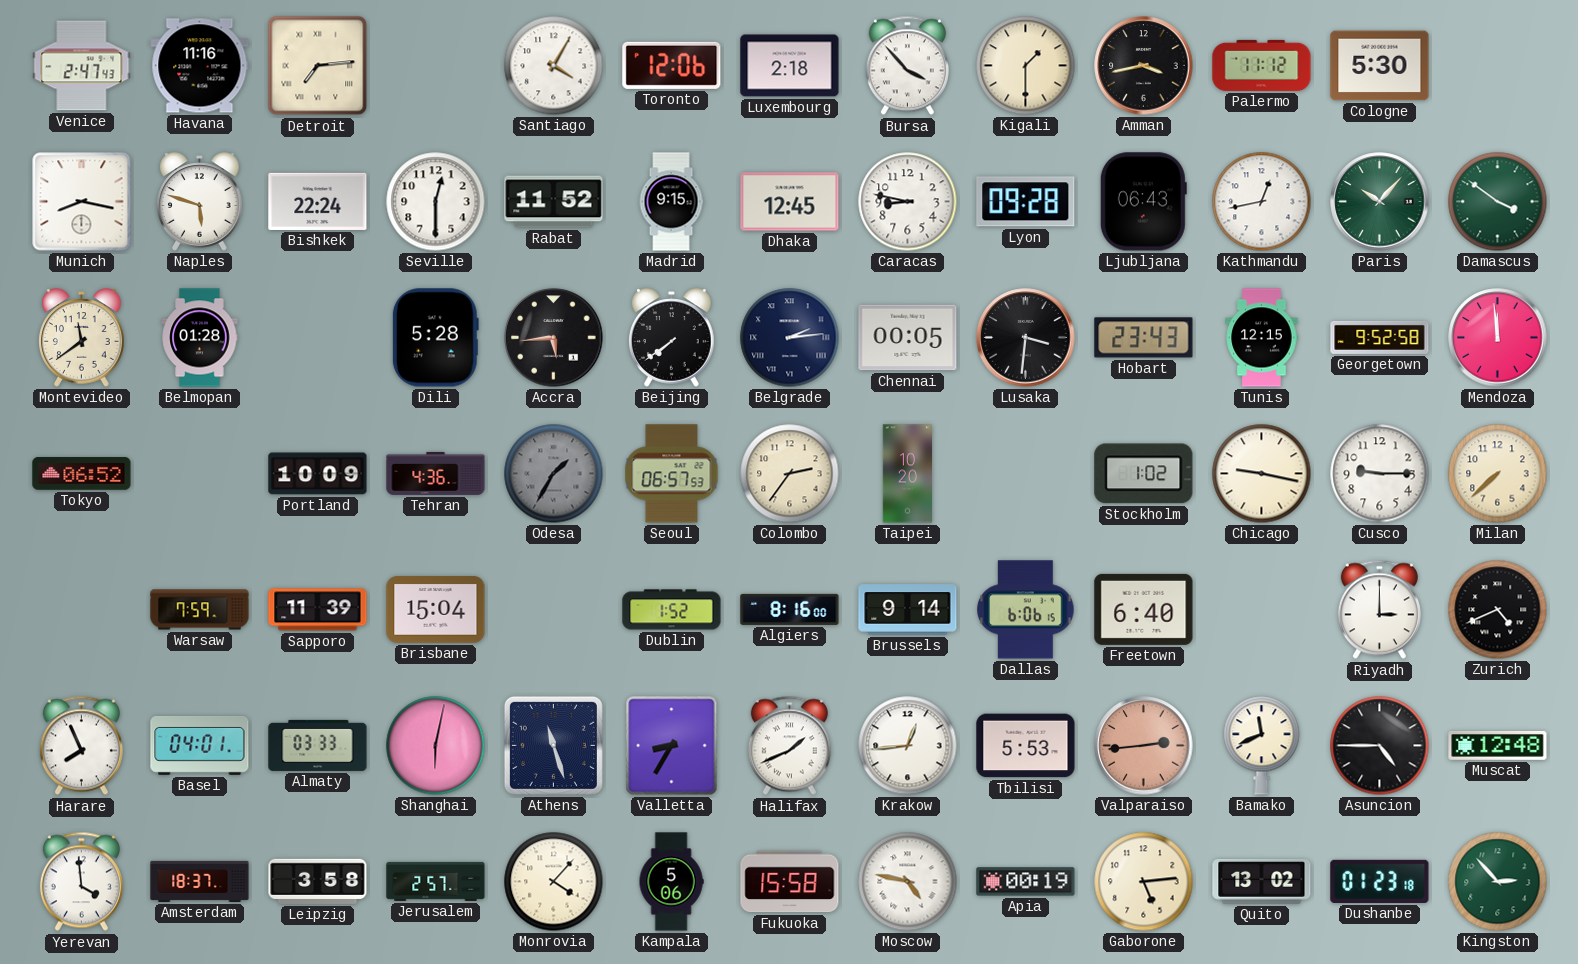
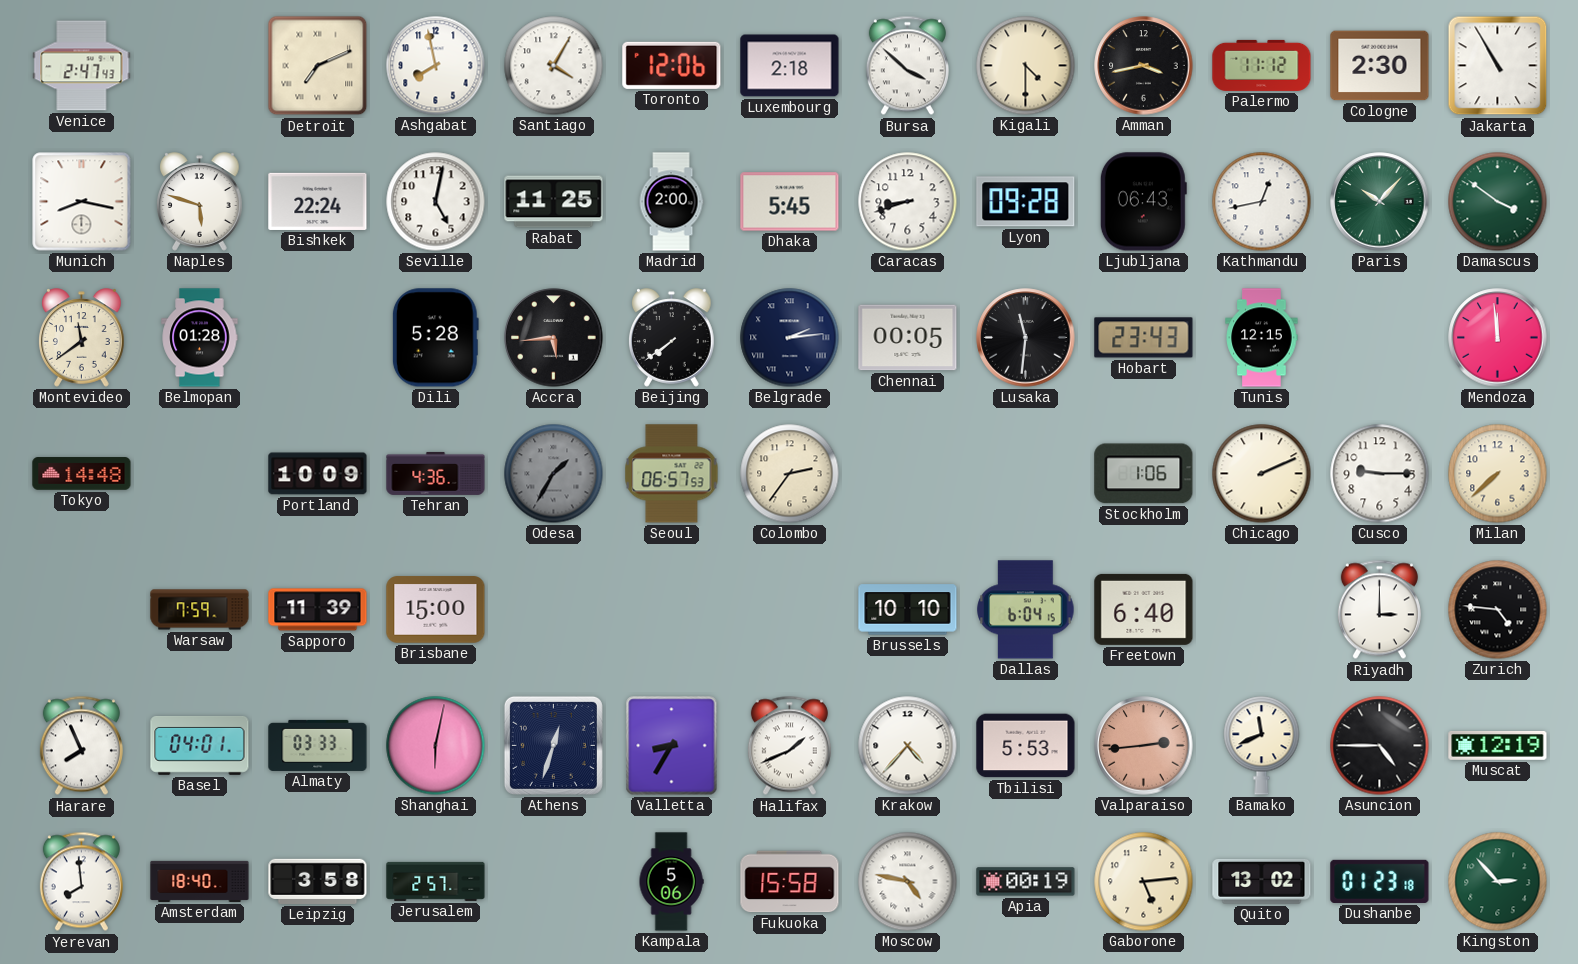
Havana: 11:16 -> none
Detroit: 7:14 -> 7:11
Ashgabat: none -> 7:58
Bursa: 3:53 -> 3:52
Kigali: 1:30 -> 4:30
Cologne: 5:30 -> 2:30
Jakarta: none -> 10:55
Seville: 12:30 -> 5:02
Rabat: 11:52 -> 11:25
Madrid: 9:15 -> 2:00
Dhaka: 12:45 -> 5:45
Caracas: 8:47 -> 8:42
Lusaka: 3:31 -> 11:31
Georgetown: 9:52 -> none
Tokyo: 06:52 -> 14:48
Taipei: 10:20 -> none
Stockholm: 1:02 -> 1:06
Chicago: 9:17 -> 2:11
Brisbane: 15:04 -> 15:00
Dublin: 1:52 -> none
Algiers: 8:16 -> none
Brussels: 9:14 -> 10:10
Dallas: 6:06 -> 6:04
Zurich: 4:41 -> 4:46
Athens: 11:27 -> 12:33
Krakow: 12:44 -> 4:37
Muscat: 12:48 -> 12:19
Yerevan: 3:59 -> 7:59
Amsterdam: 18:37 -> 18:40
Monrovia: 4:07 -> none
